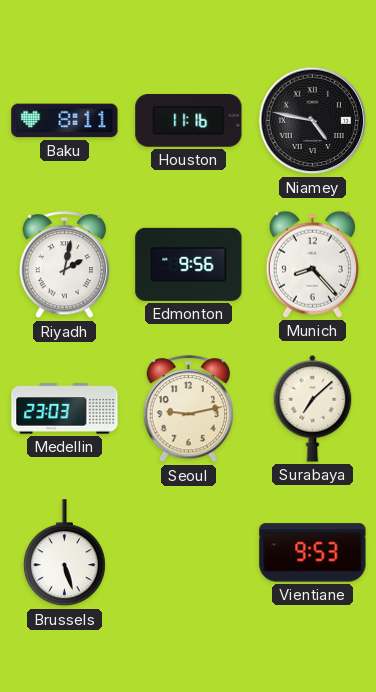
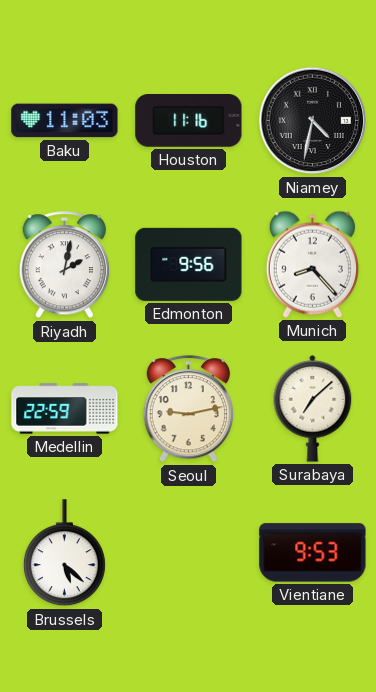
Baku: 8:11 -> 11:03
Niamey: 4:47 -> 4:32
Medellin: 23:03 -> 22:59
Brussels: 5:27 -> 5:22
